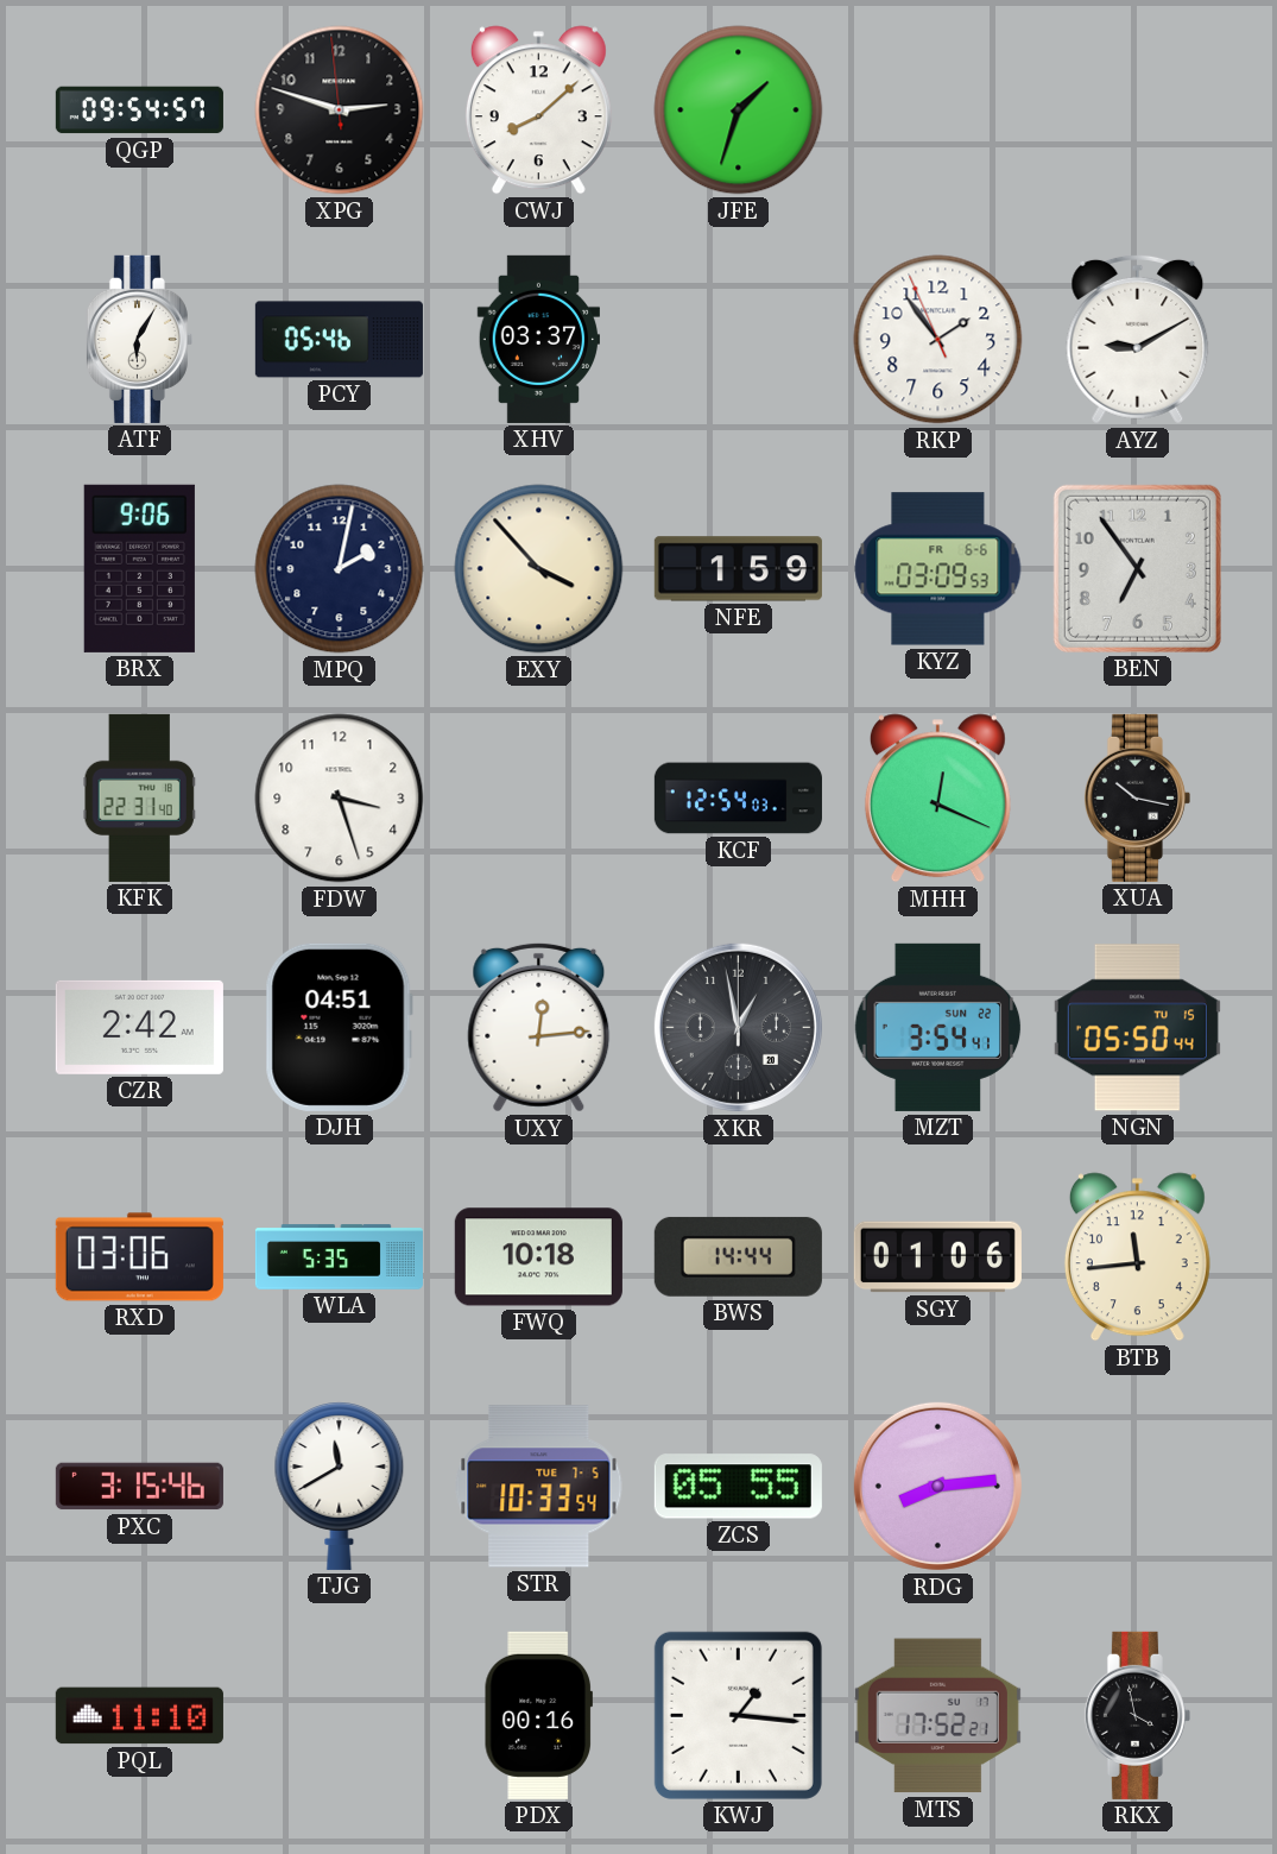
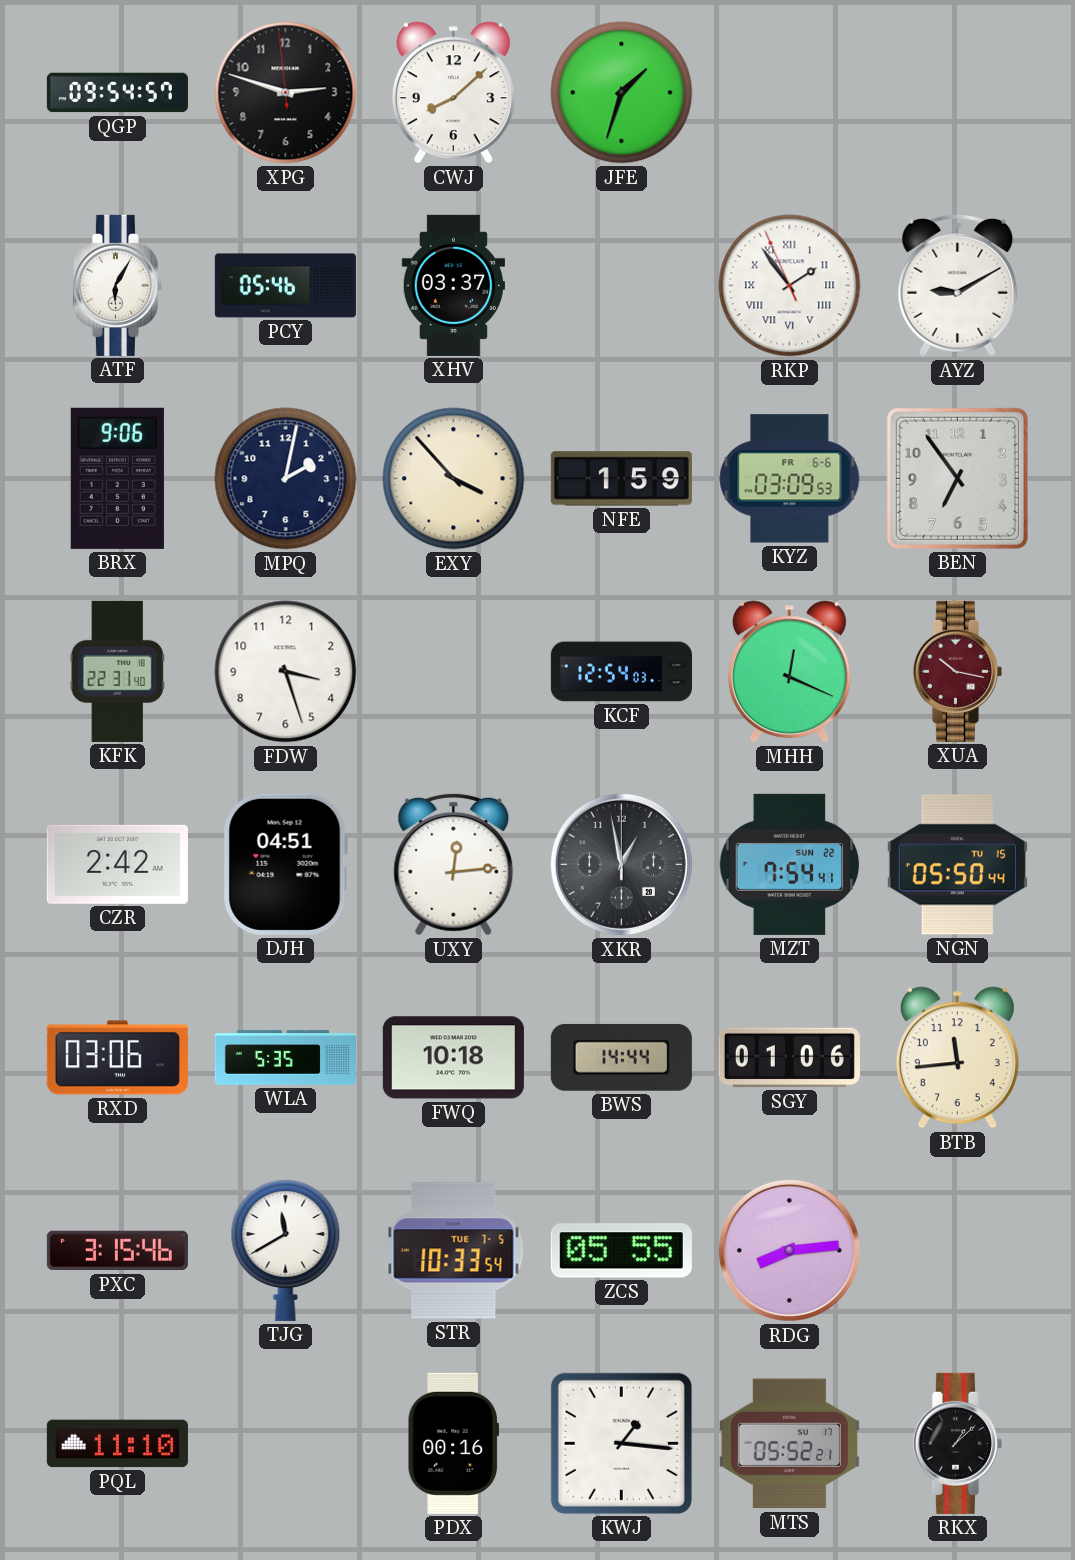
RKP numerals: Arabic -> Roman
XUA dial: black -> burgundy
MZT: 3:54 -> 7:54
MTS: 17:52 -> 05:52
RKX: 3:58 -> 1:08
